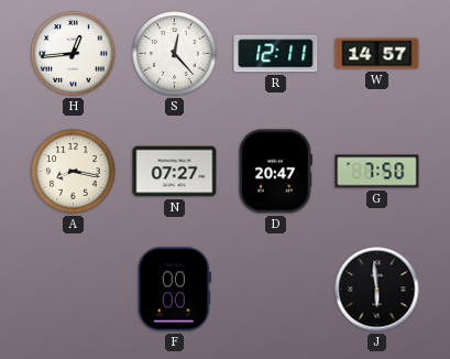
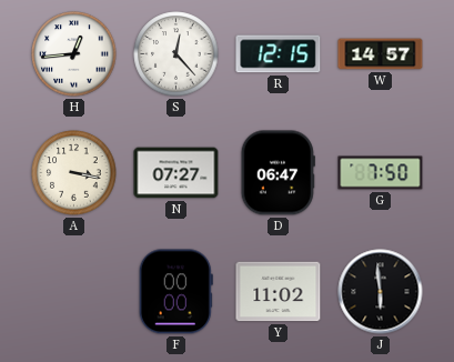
R: 12:11 -> 12:15
A: 8:17 -> 3:17
D: 20:47 -> 06:47
Y: none -> 11:02
